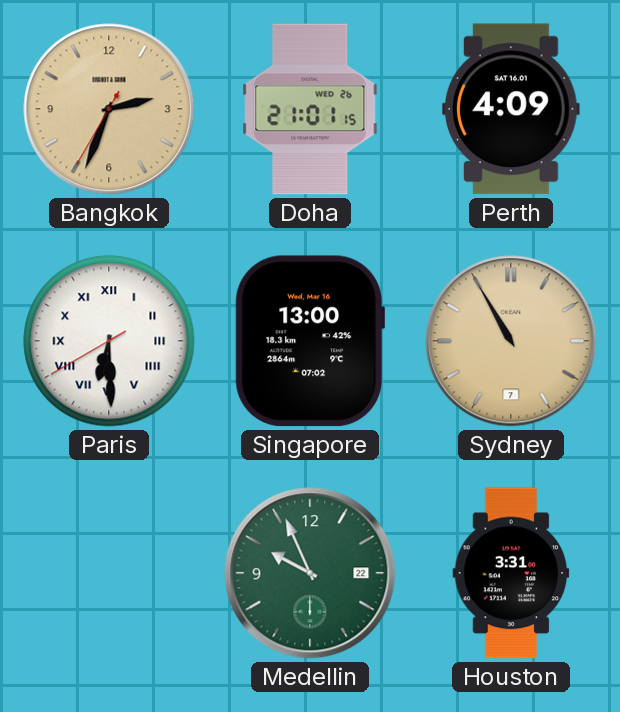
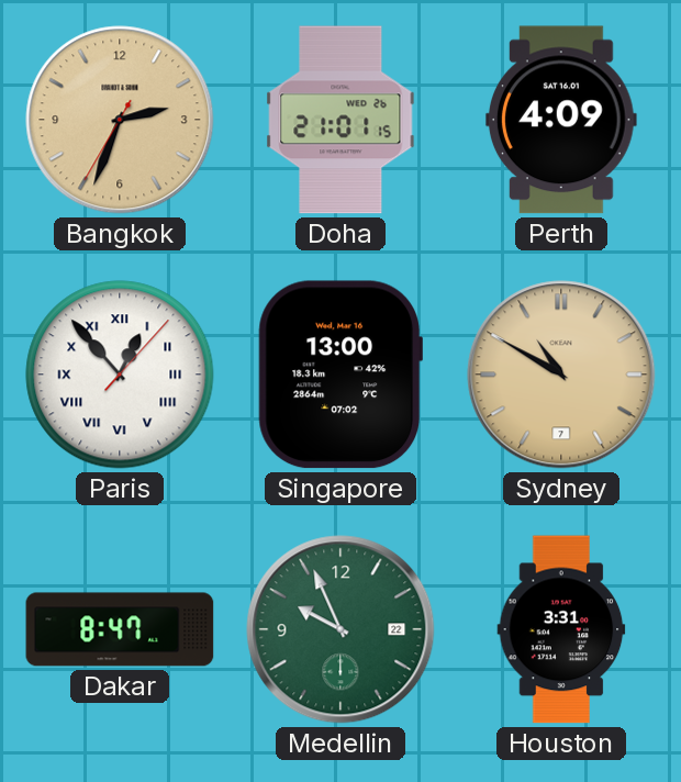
Paris: 6:29 -> 12:53
Sydney: 10:55 -> 10:50
Dakar: none -> 8:47
